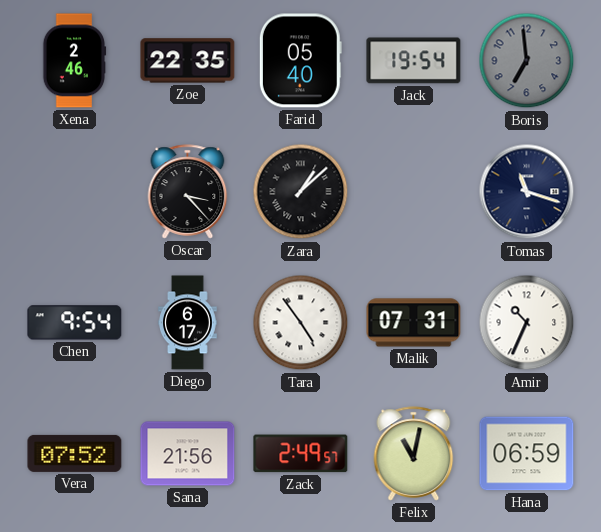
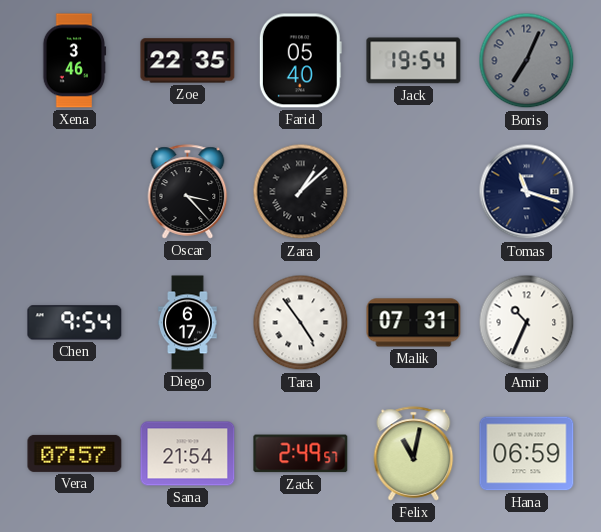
Xena: 2:46 -> 3:46
Boris: 6:59 -> 7:04
Vera: 07:52 -> 07:57
Sana: 21:56 -> 21:54
